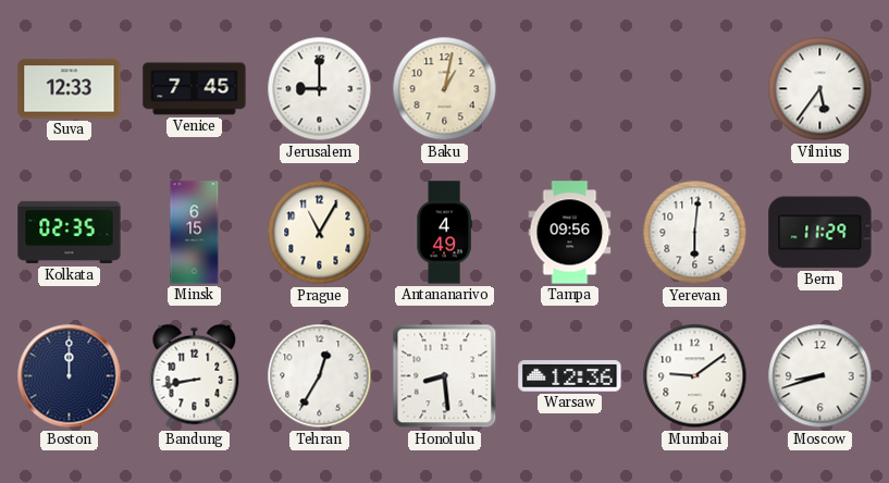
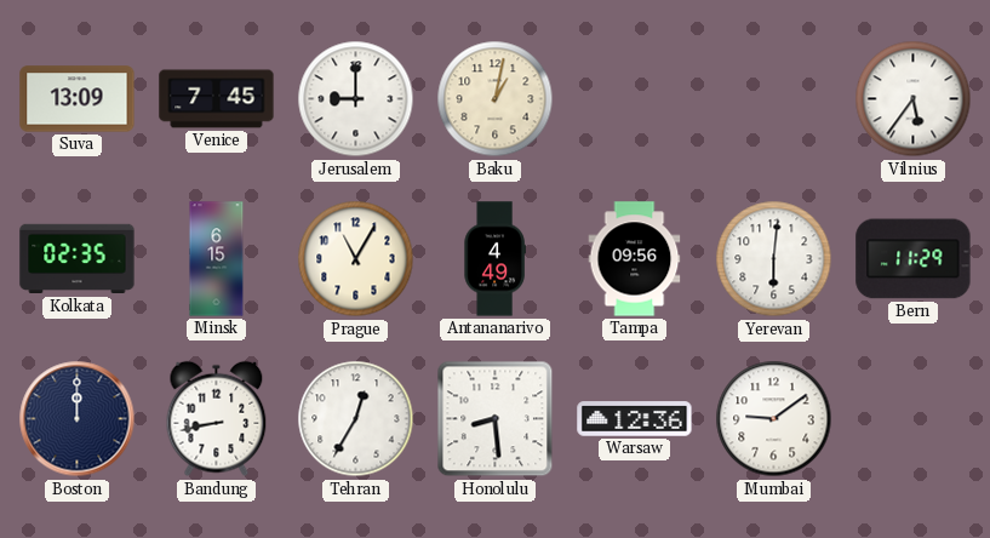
Suva: 12:33 -> 13:09
Moscow: 8:42 -> none
